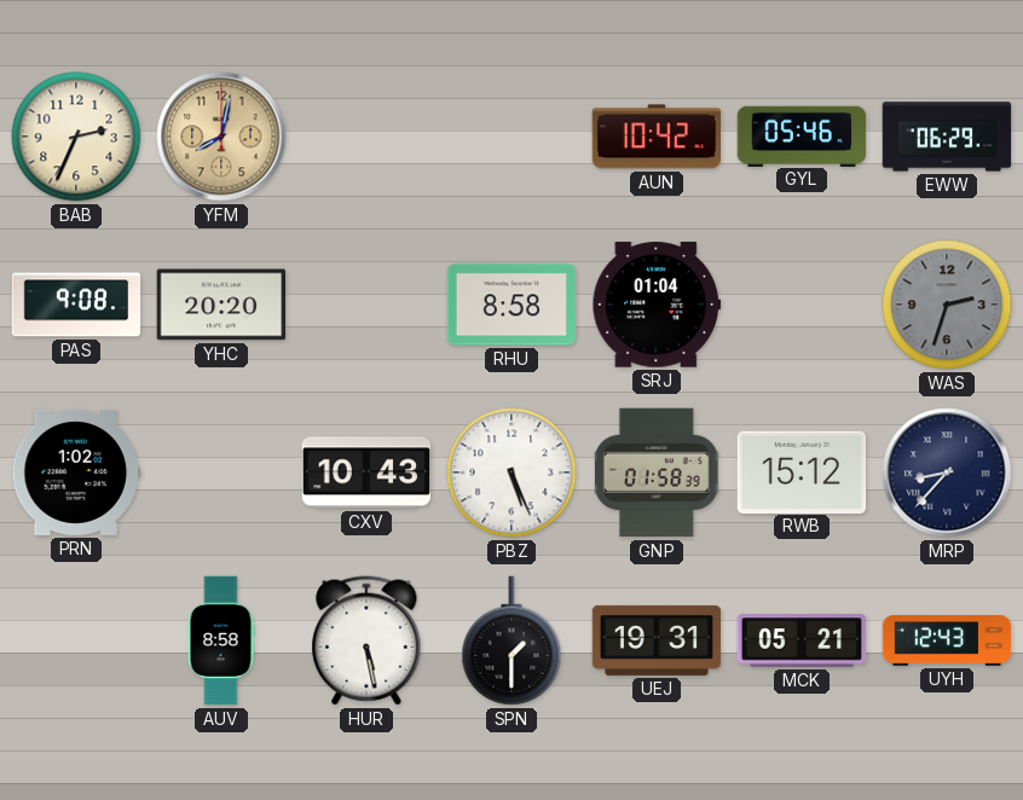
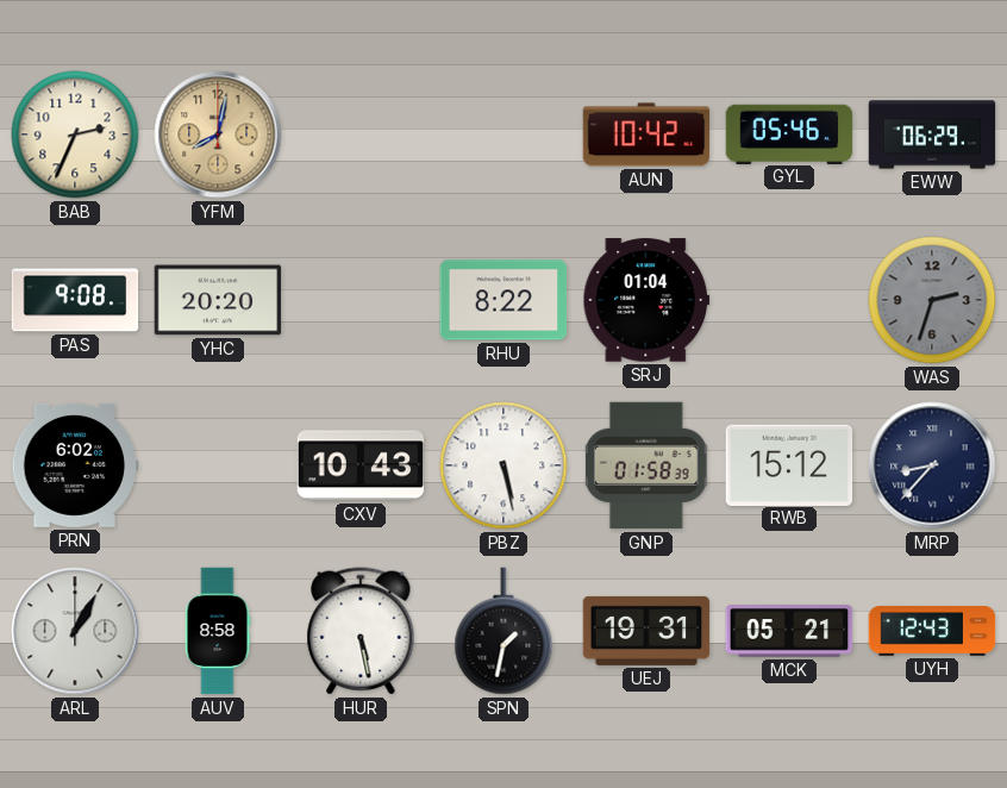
RHU: 8:58 -> 8:22
PRN: 1:02 -> 6:02
PBZ: 5:26 -> 5:28
ARL: none -> 1:05
SPN: 1:30 -> 1:32
